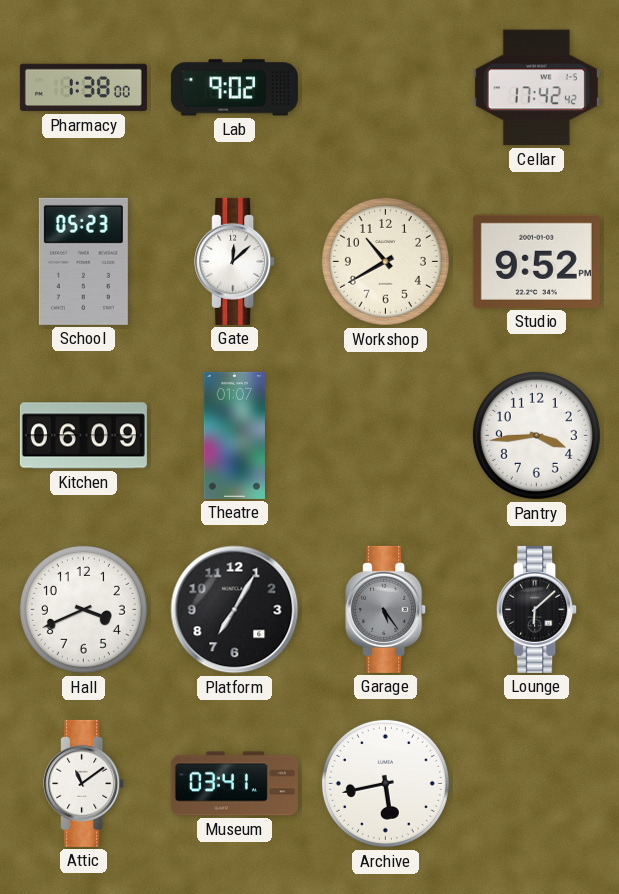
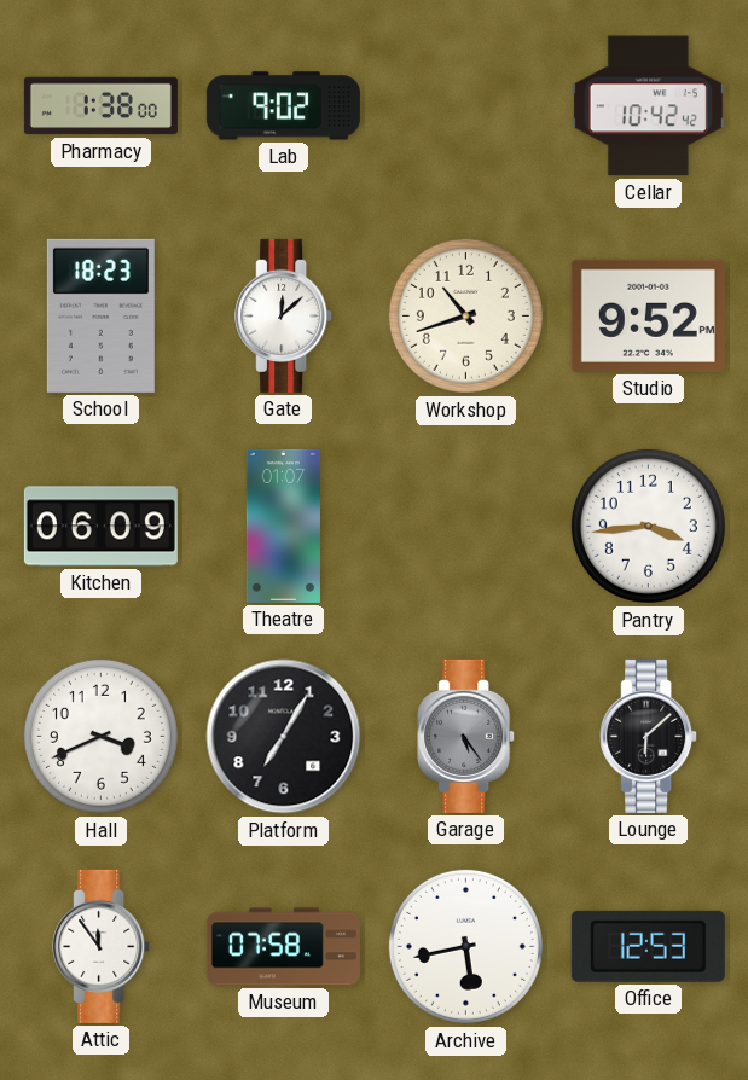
Cellar: 17:42 -> 10:42
School: 05:23 -> 18:23
Workshop: 10:40 -> 10:42
Attic: 11:09 -> 11:54
Museum: 03:41 -> 07:58
Office: none -> 12:53
